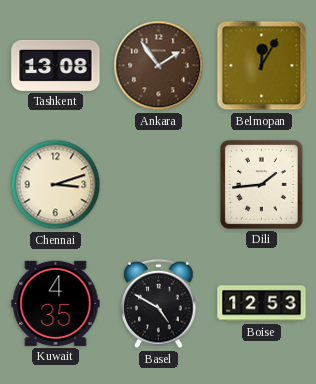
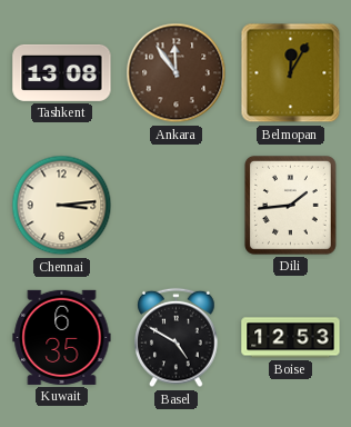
Ankara: 1:54 -> 11:54
Chennai: 3:12 -> 3:14
Kuwait: 4:35 -> 6:35
